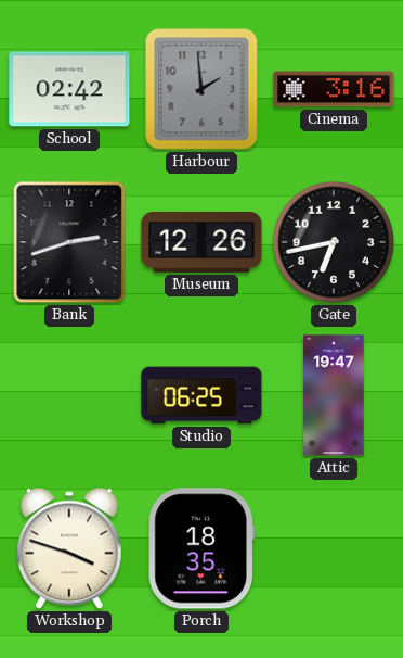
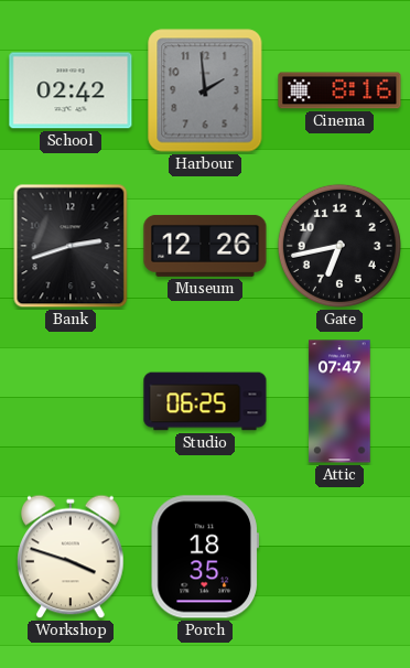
Cinema: 3:16 -> 8:16
Attic: 19:47 -> 07:47
